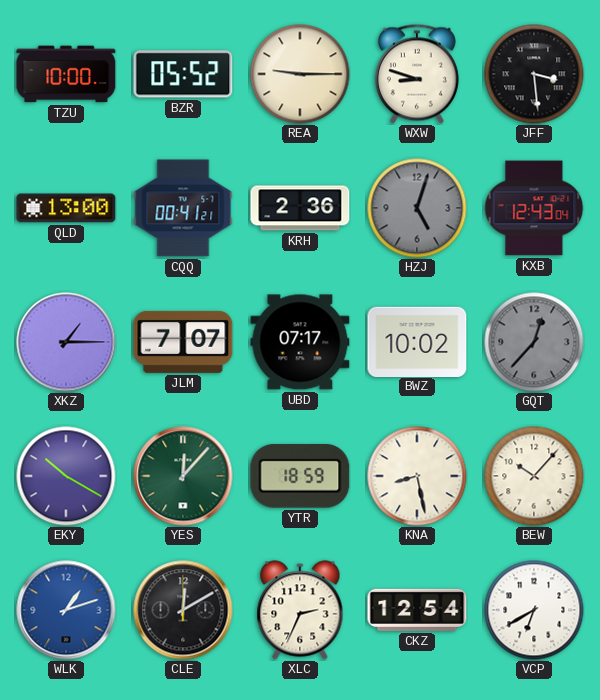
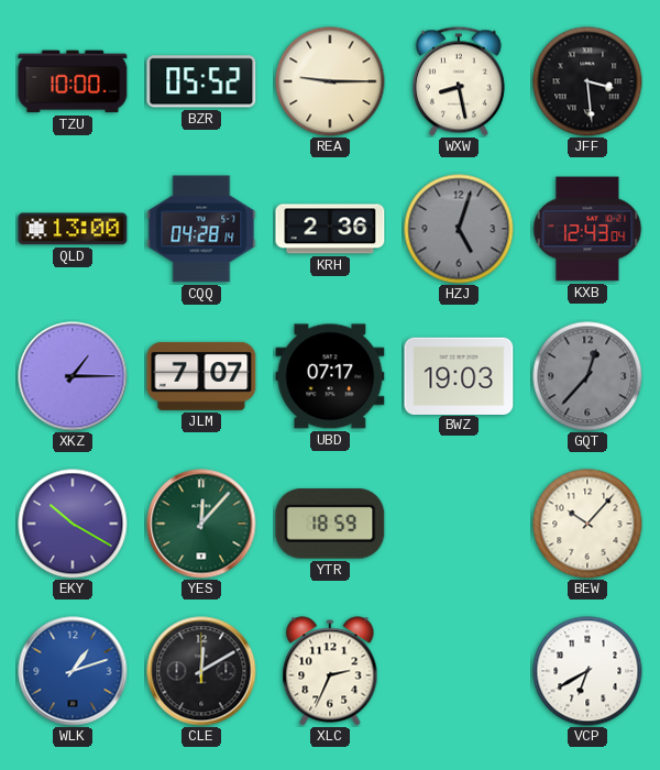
WXW: 8:48 -> 8:28
CQQ: 00:41 -> 04:28
BWZ: 10:02 -> 19:03
KNA: 8:28 -> none
CKZ: 12:54 -> none
